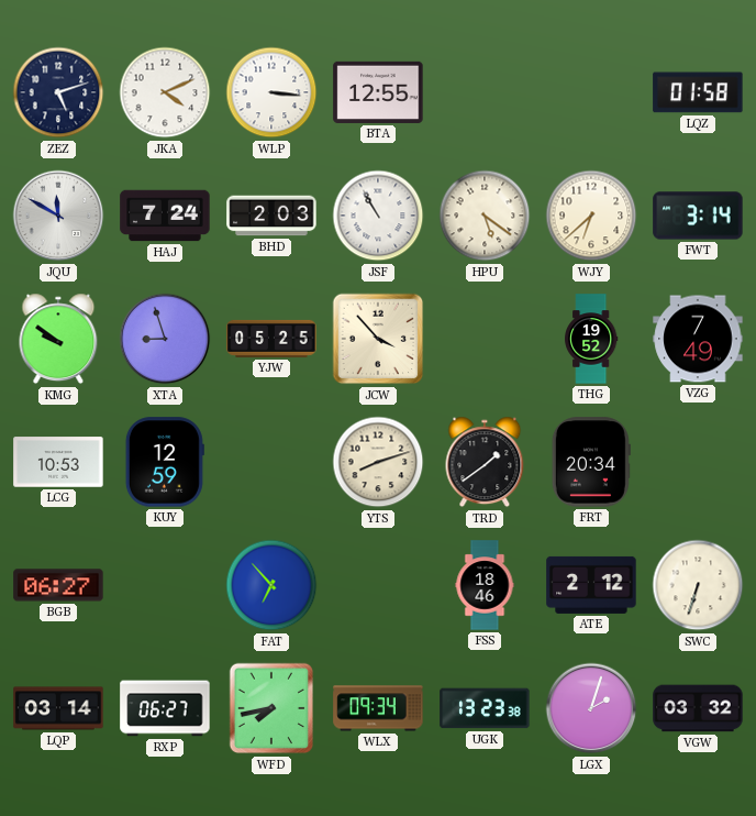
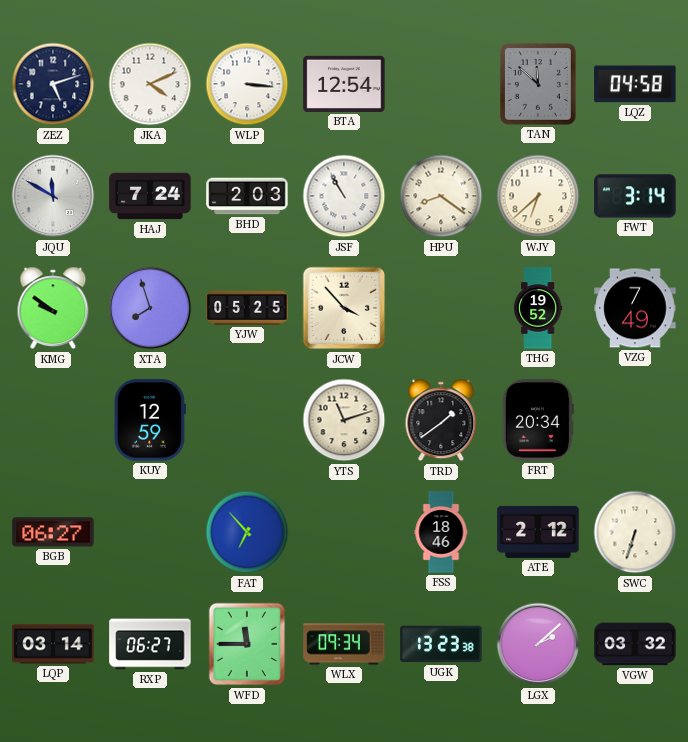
BTA: 12:55 -> 12:54
TAN: none -> 11:52
LQZ: 01:58 -> 04:58
HPU: 5:21 -> 8:21
XTA: 8:57 -> 7:57
LCG: 10:53 -> none
YTS: 8:12 -> 11:12
WFD: 7:43 -> 11:45
LGX: 2:03 -> 2:08
